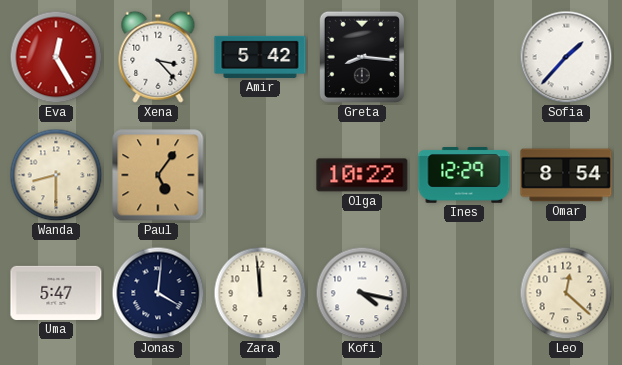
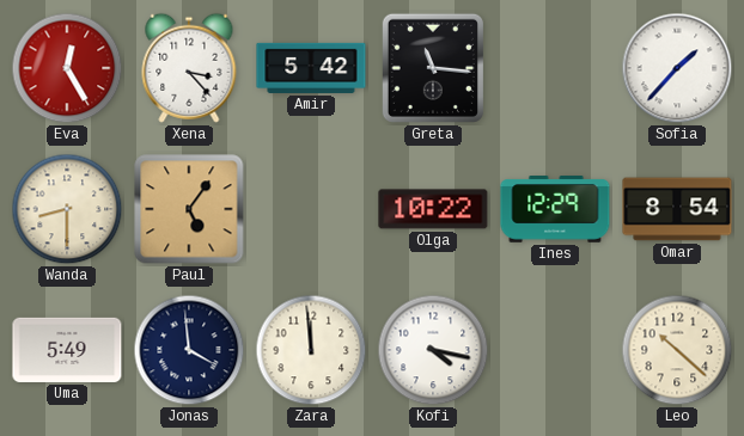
Greta: 8:16 -> 11:16
Uma: 5:47 -> 5:49
Jonas: 4:01 -> 3:59
Leo: 12:22 -> 10:22
